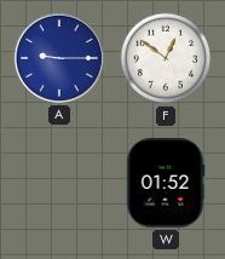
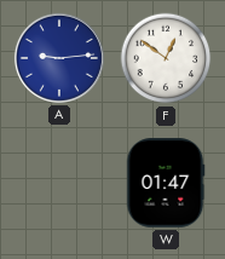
A: 9:15 -> 9:14
W: 01:52 -> 01:47
